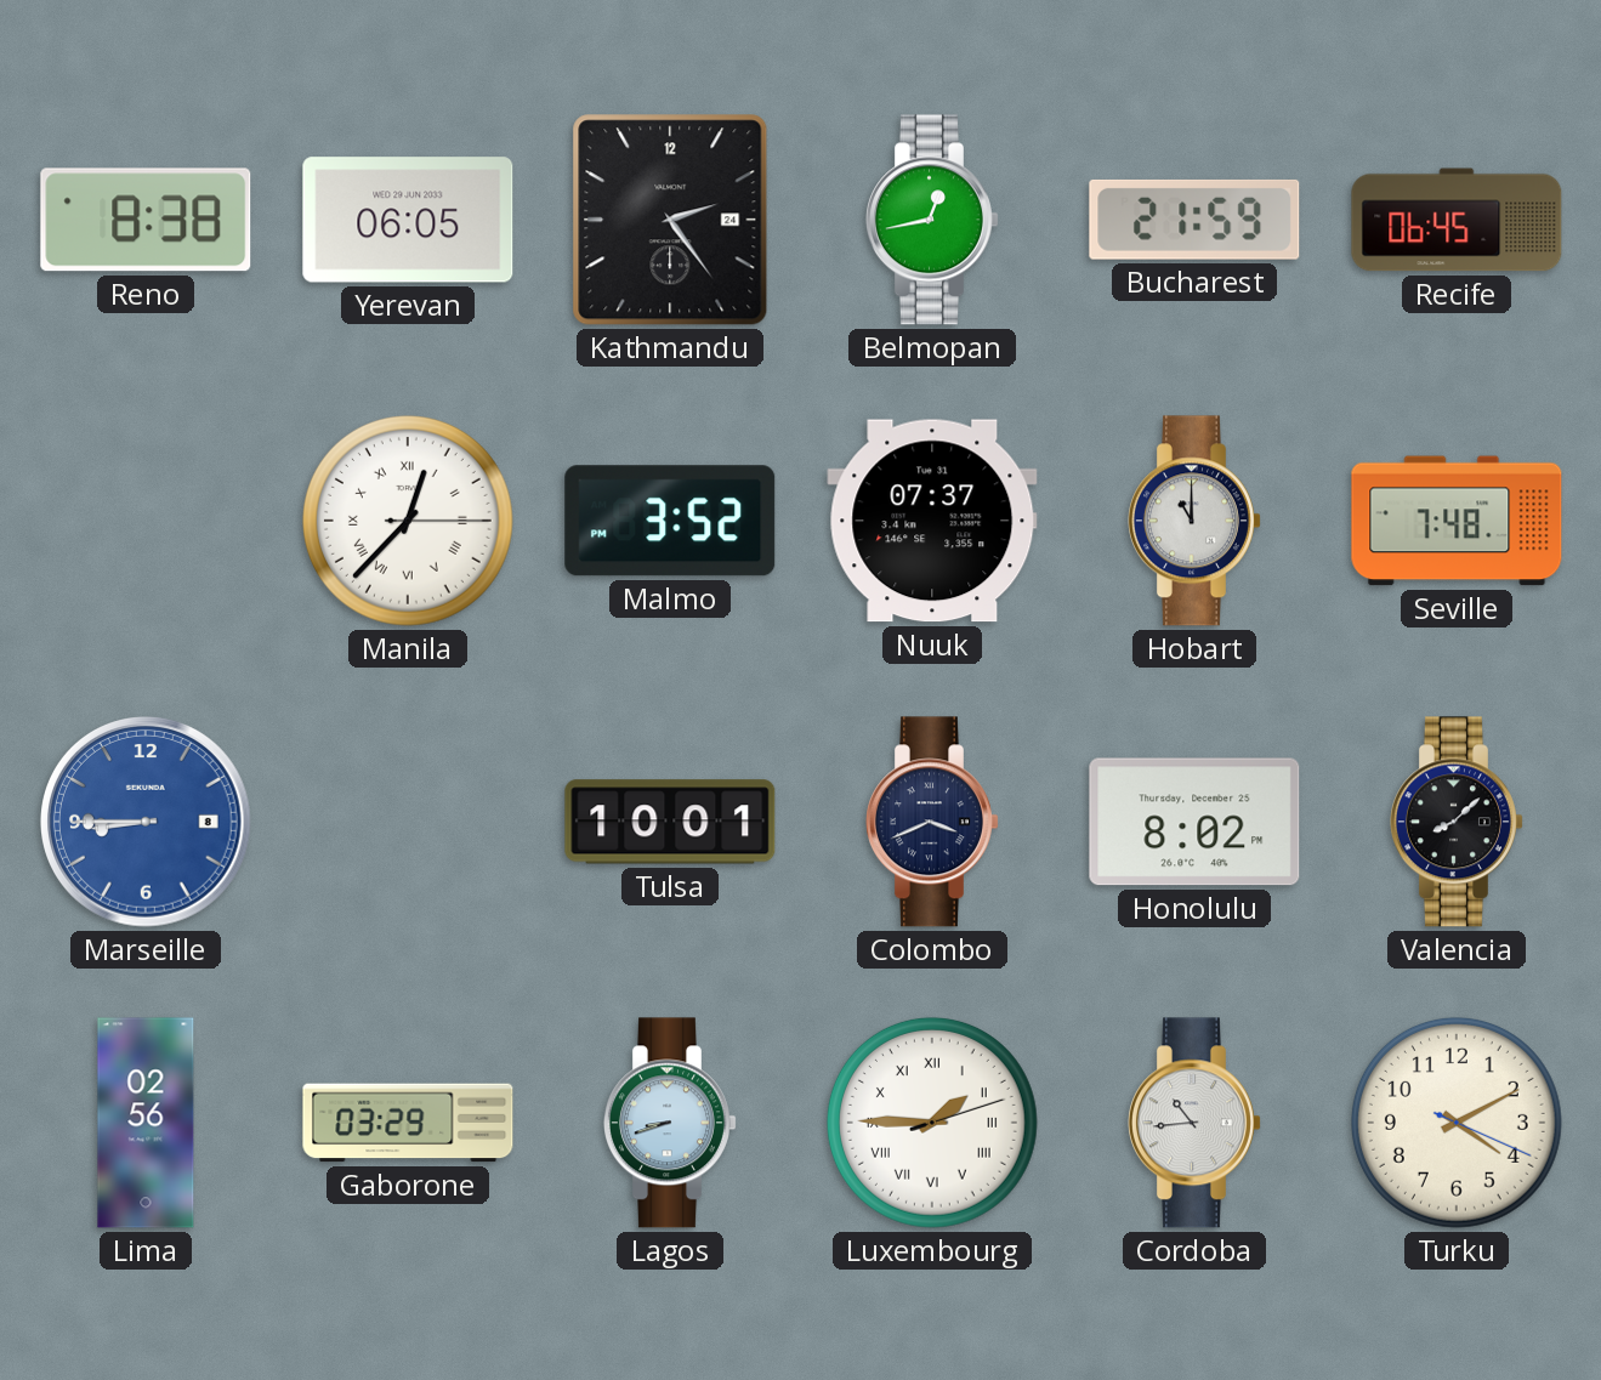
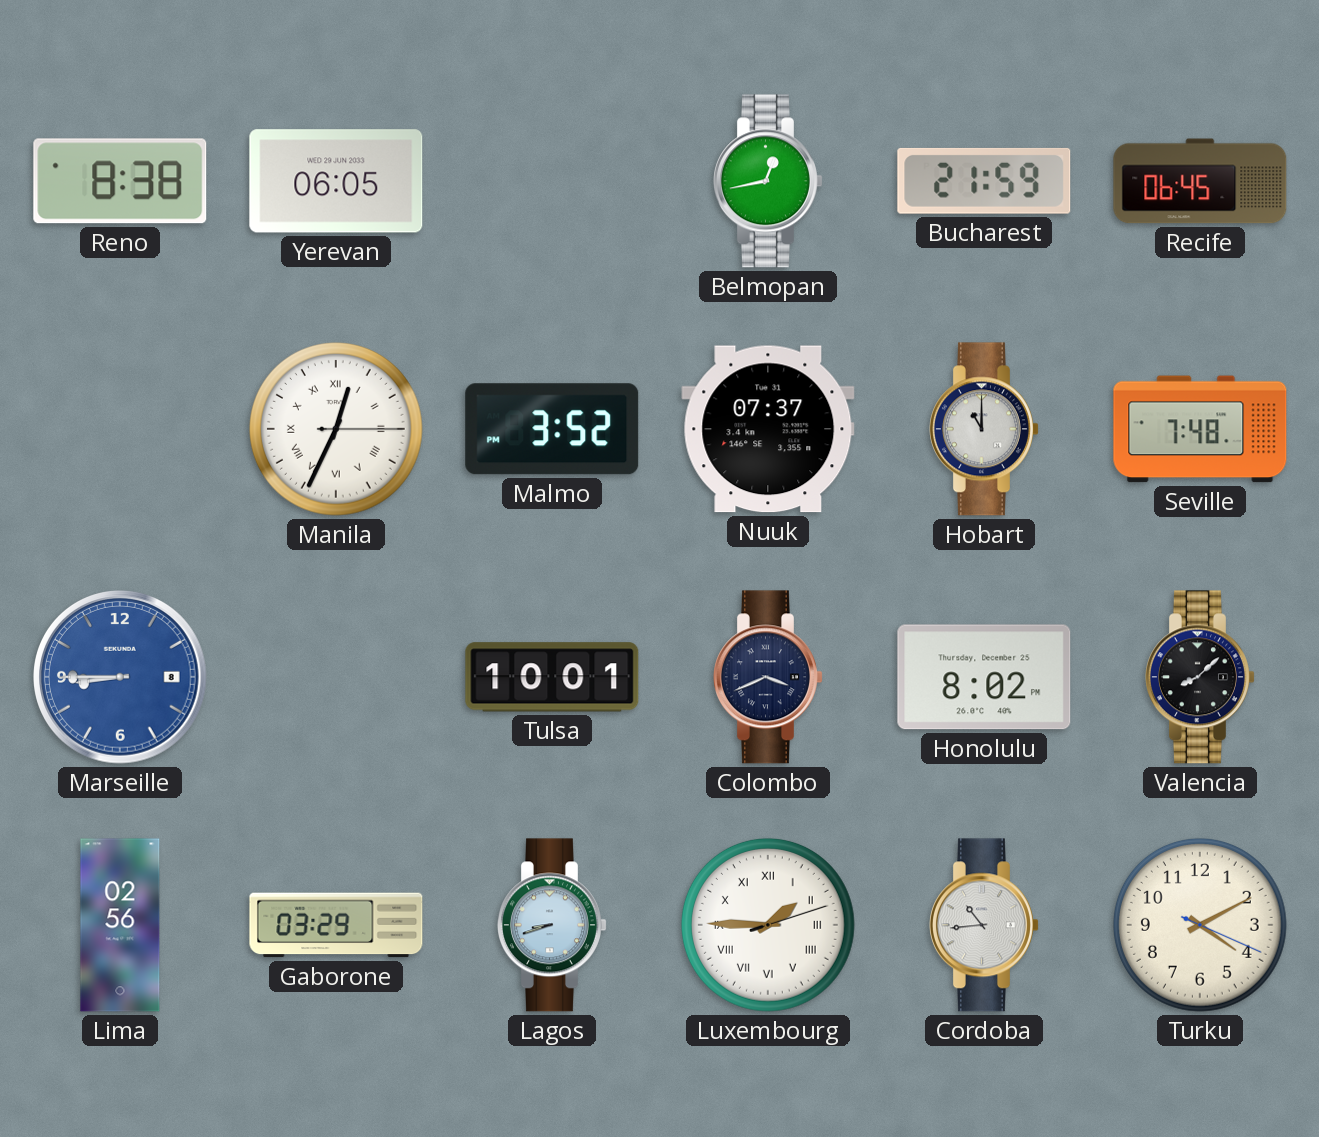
Kathmandu: 2:24 -> none
Manila: 12:37 -> 12:34
